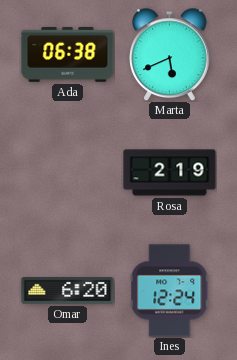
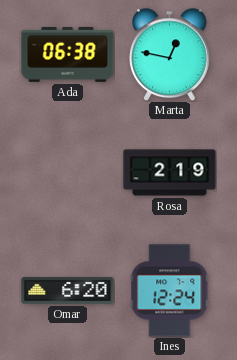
Marta: 5:41 -> 12:47
